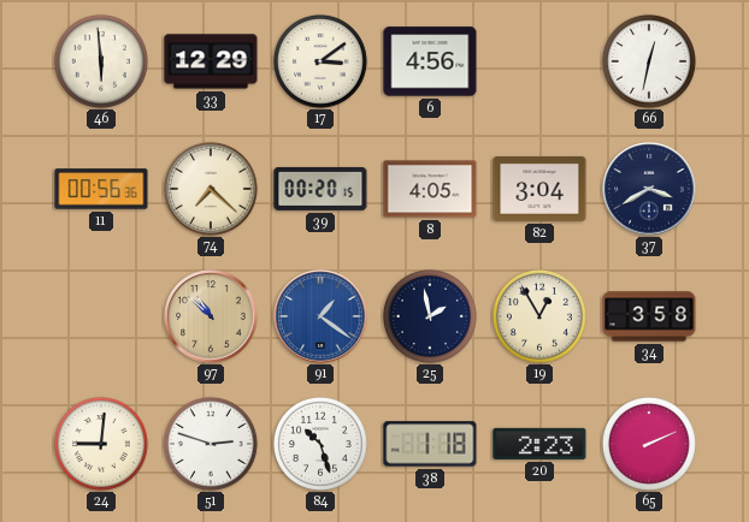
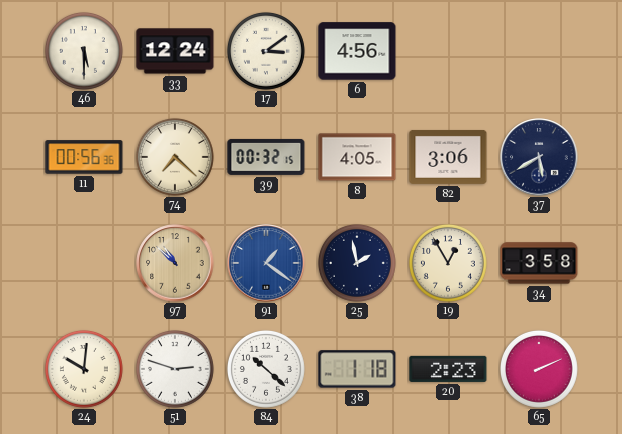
46: 5:59 -> 5:30
33: 12:29 -> 12:24
66: 12:32 -> none
39: 00:20 -> 00:32
82: 3:04 -> 3:06
37: 3:40 -> 5:40
24: 9:01 -> 10:01
84: 10:27 -> 10:22
